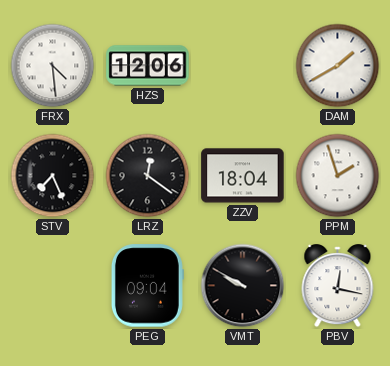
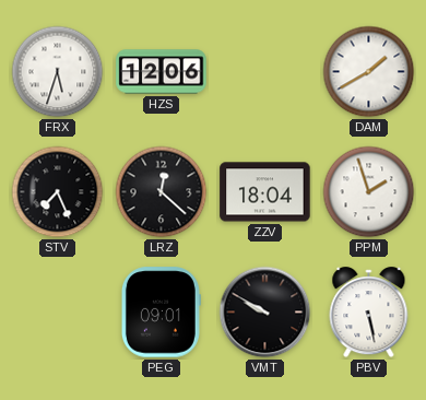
FRX: 4:29 -> 5:33
LRZ: 12:21 -> 12:22
PEG: 09:04 -> 09:01
PBV: 12:17 -> 5:28
